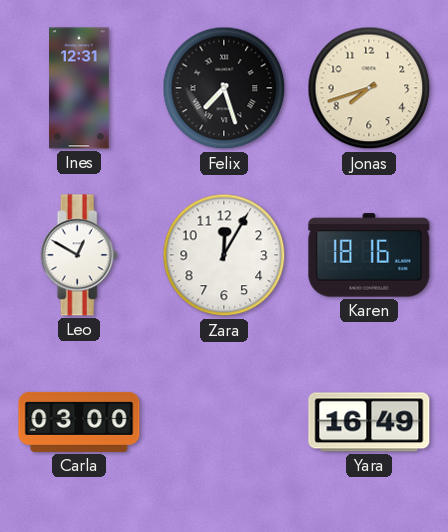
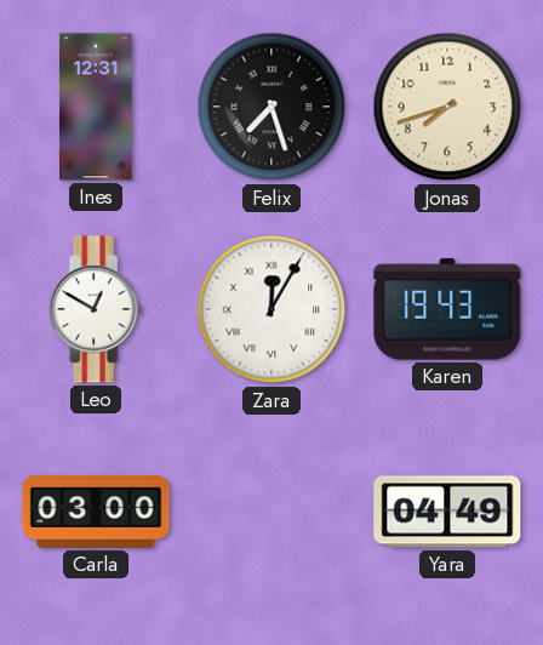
Zara numerals: Arabic -> Roman
Karen: 18:16 -> 19:43
Yara: 16:49 -> 04:49
